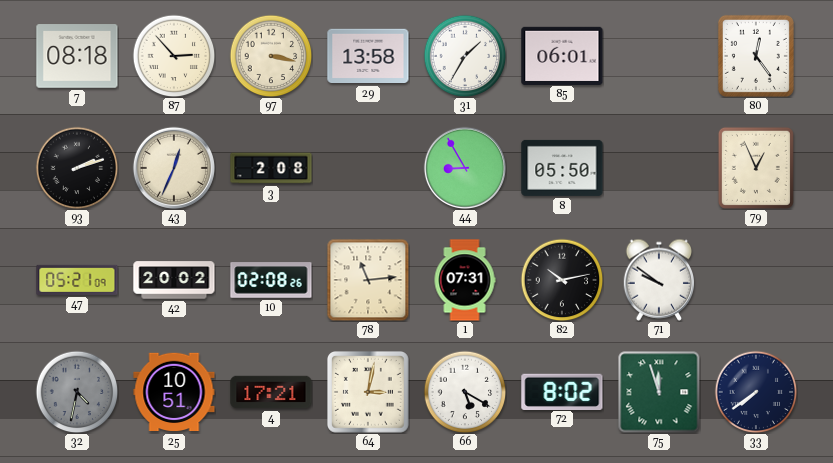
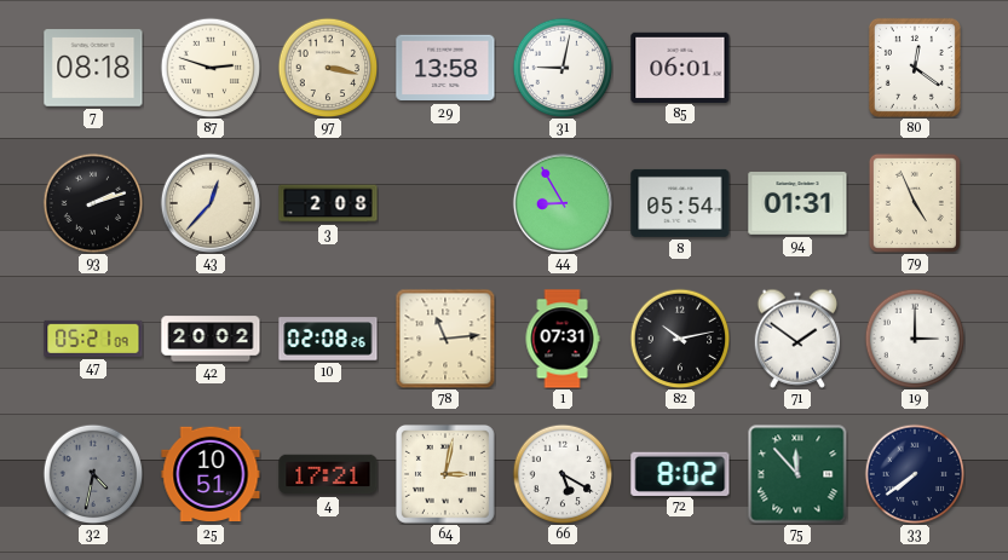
87: 2:53 -> 2:48
31: 1:35 -> 9:02
80: 12:24 -> 12:21
43: 12:34 -> 12:37
8: 05:50 -> 05:54
94: none -> 01:31
79: 12:56 -> 4:56
71: 9:51 -> 1:51
19: none -> 3:00
75: 11:57 -> 11:53
